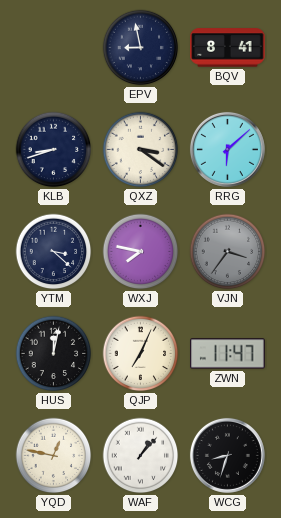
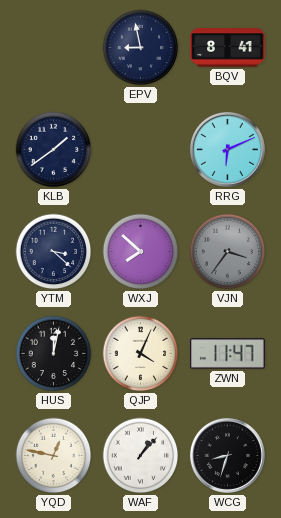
KLB: 8:42 -> 1:39
QXZ: 3:21 -> none
RRG: 6:08 -> 6:11
WXJ: 7:47 -> 7:52
QJP: 7:04 -> 4:04
